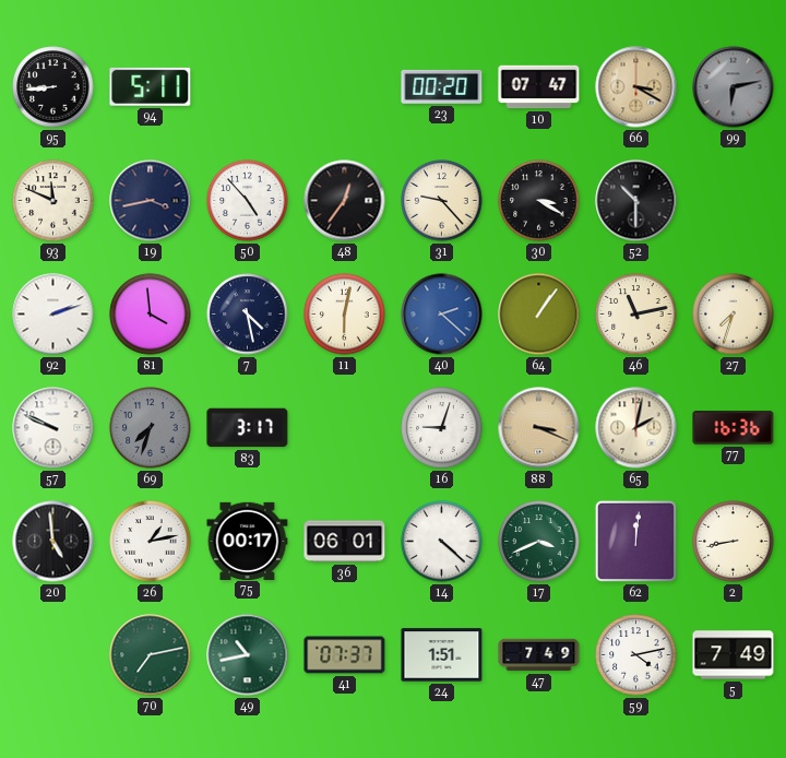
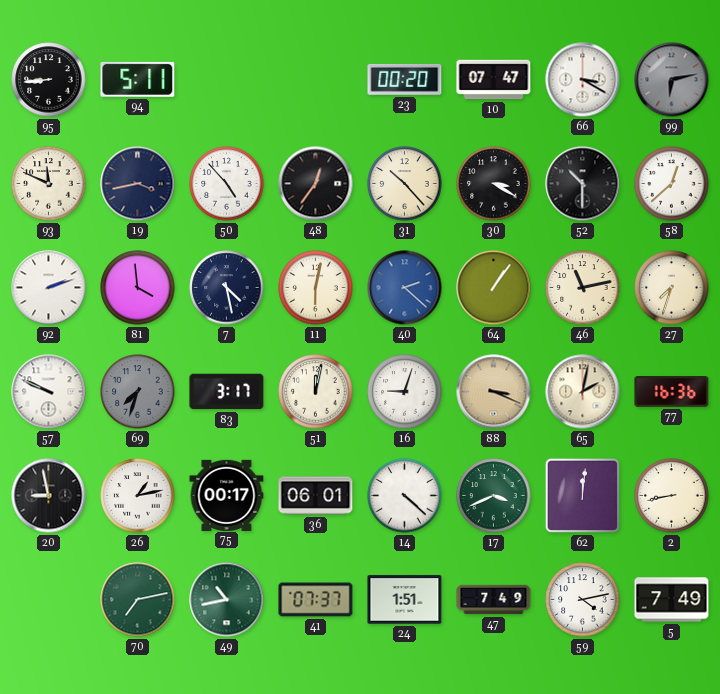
66 dial: champagne -> white
31: 9:23 -> 10:23
58: none -> 12:38
51: none -> 12:02
20: 4:59 -> 8:58
